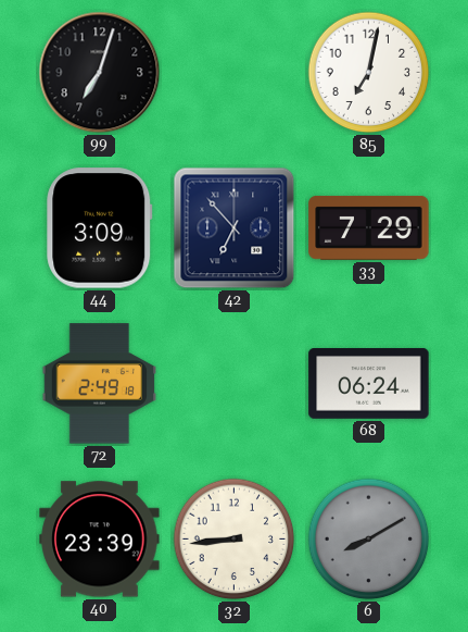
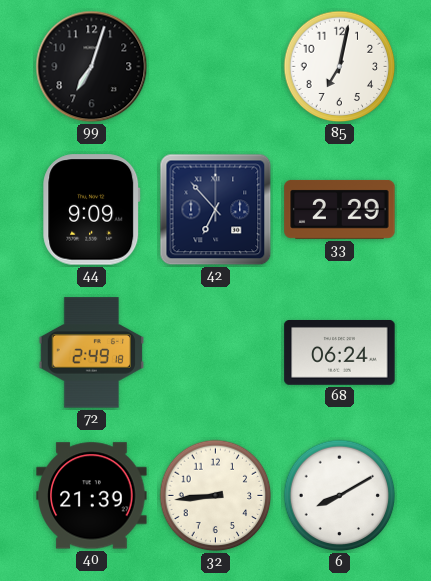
44: 3:09 -> 9:09
33: 7:29 -> 2:29
40: 23:39 -> 21:39
6 dial: grey -> white
